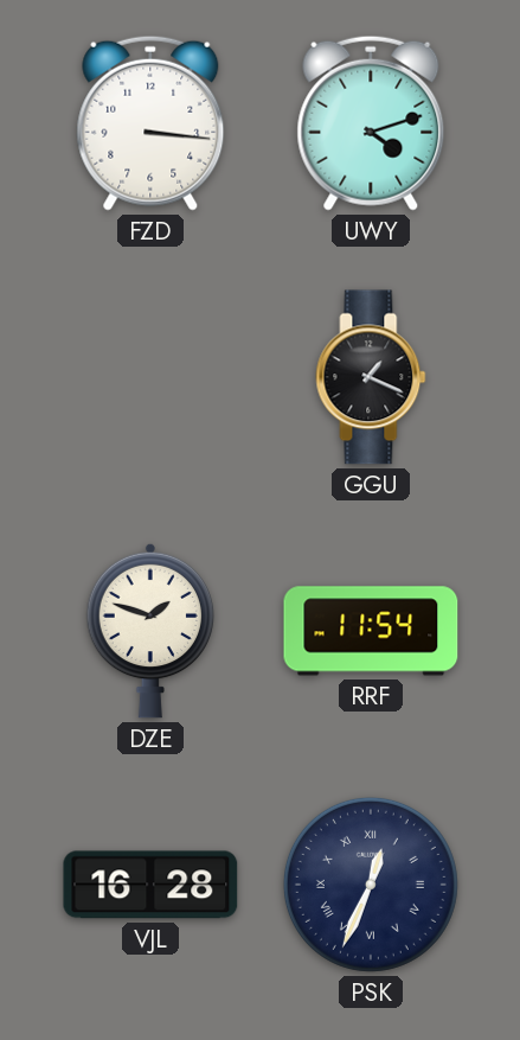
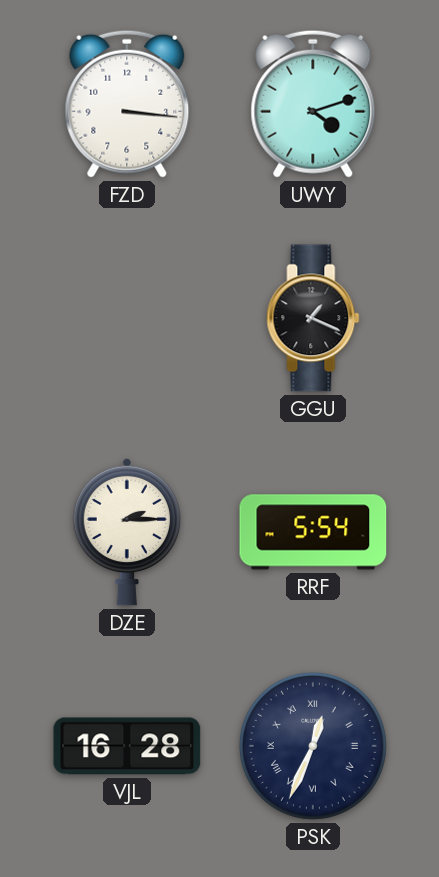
DZE: 1:48 -> 2:15
RRF: 11:54 -> 5:54
